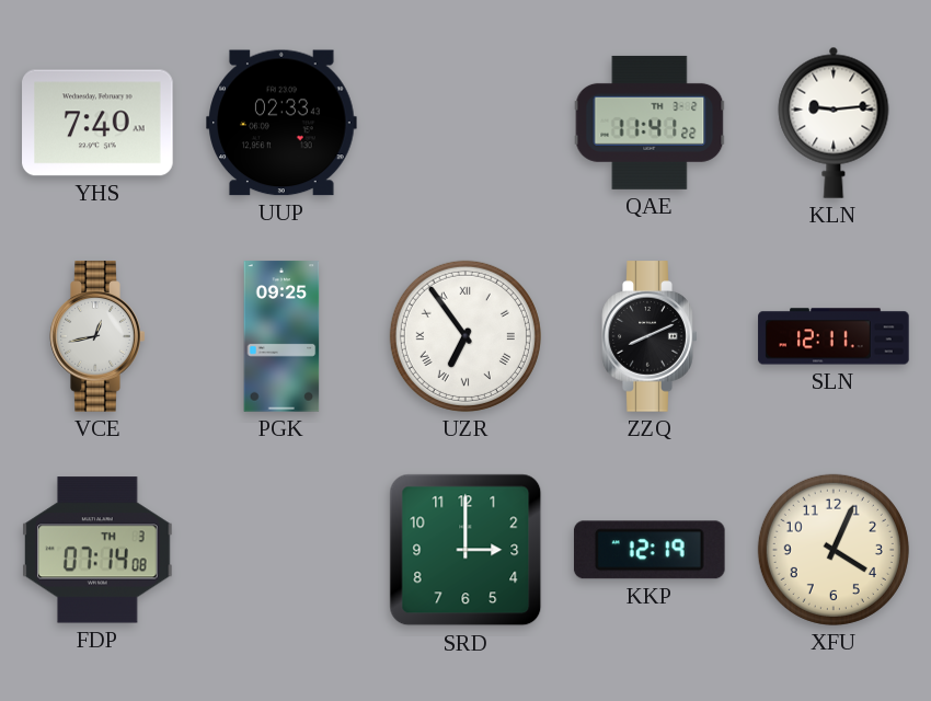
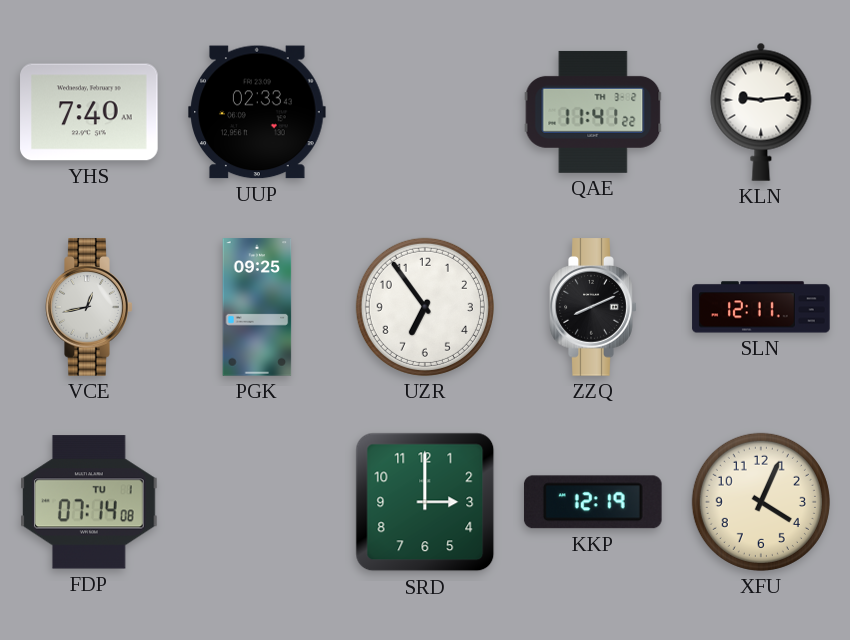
UZR numerals: Roman -> Arabic
FDP date: TH 3 -> TU 1
